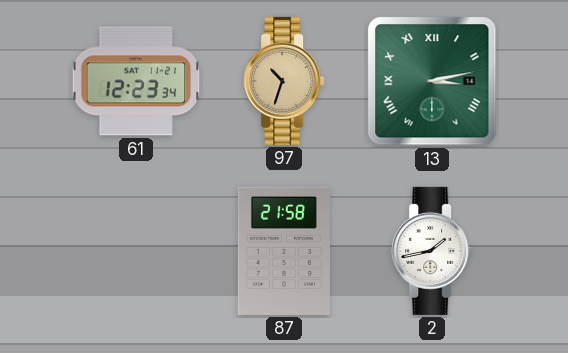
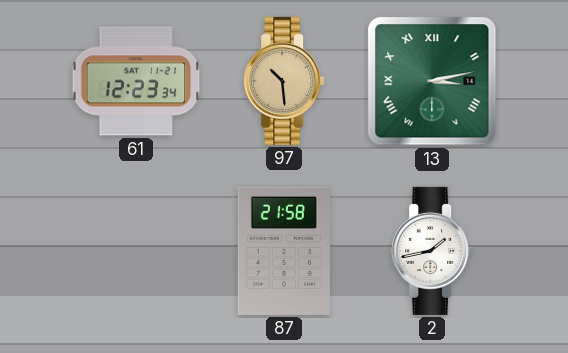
97: 10:33 -> 10:29
